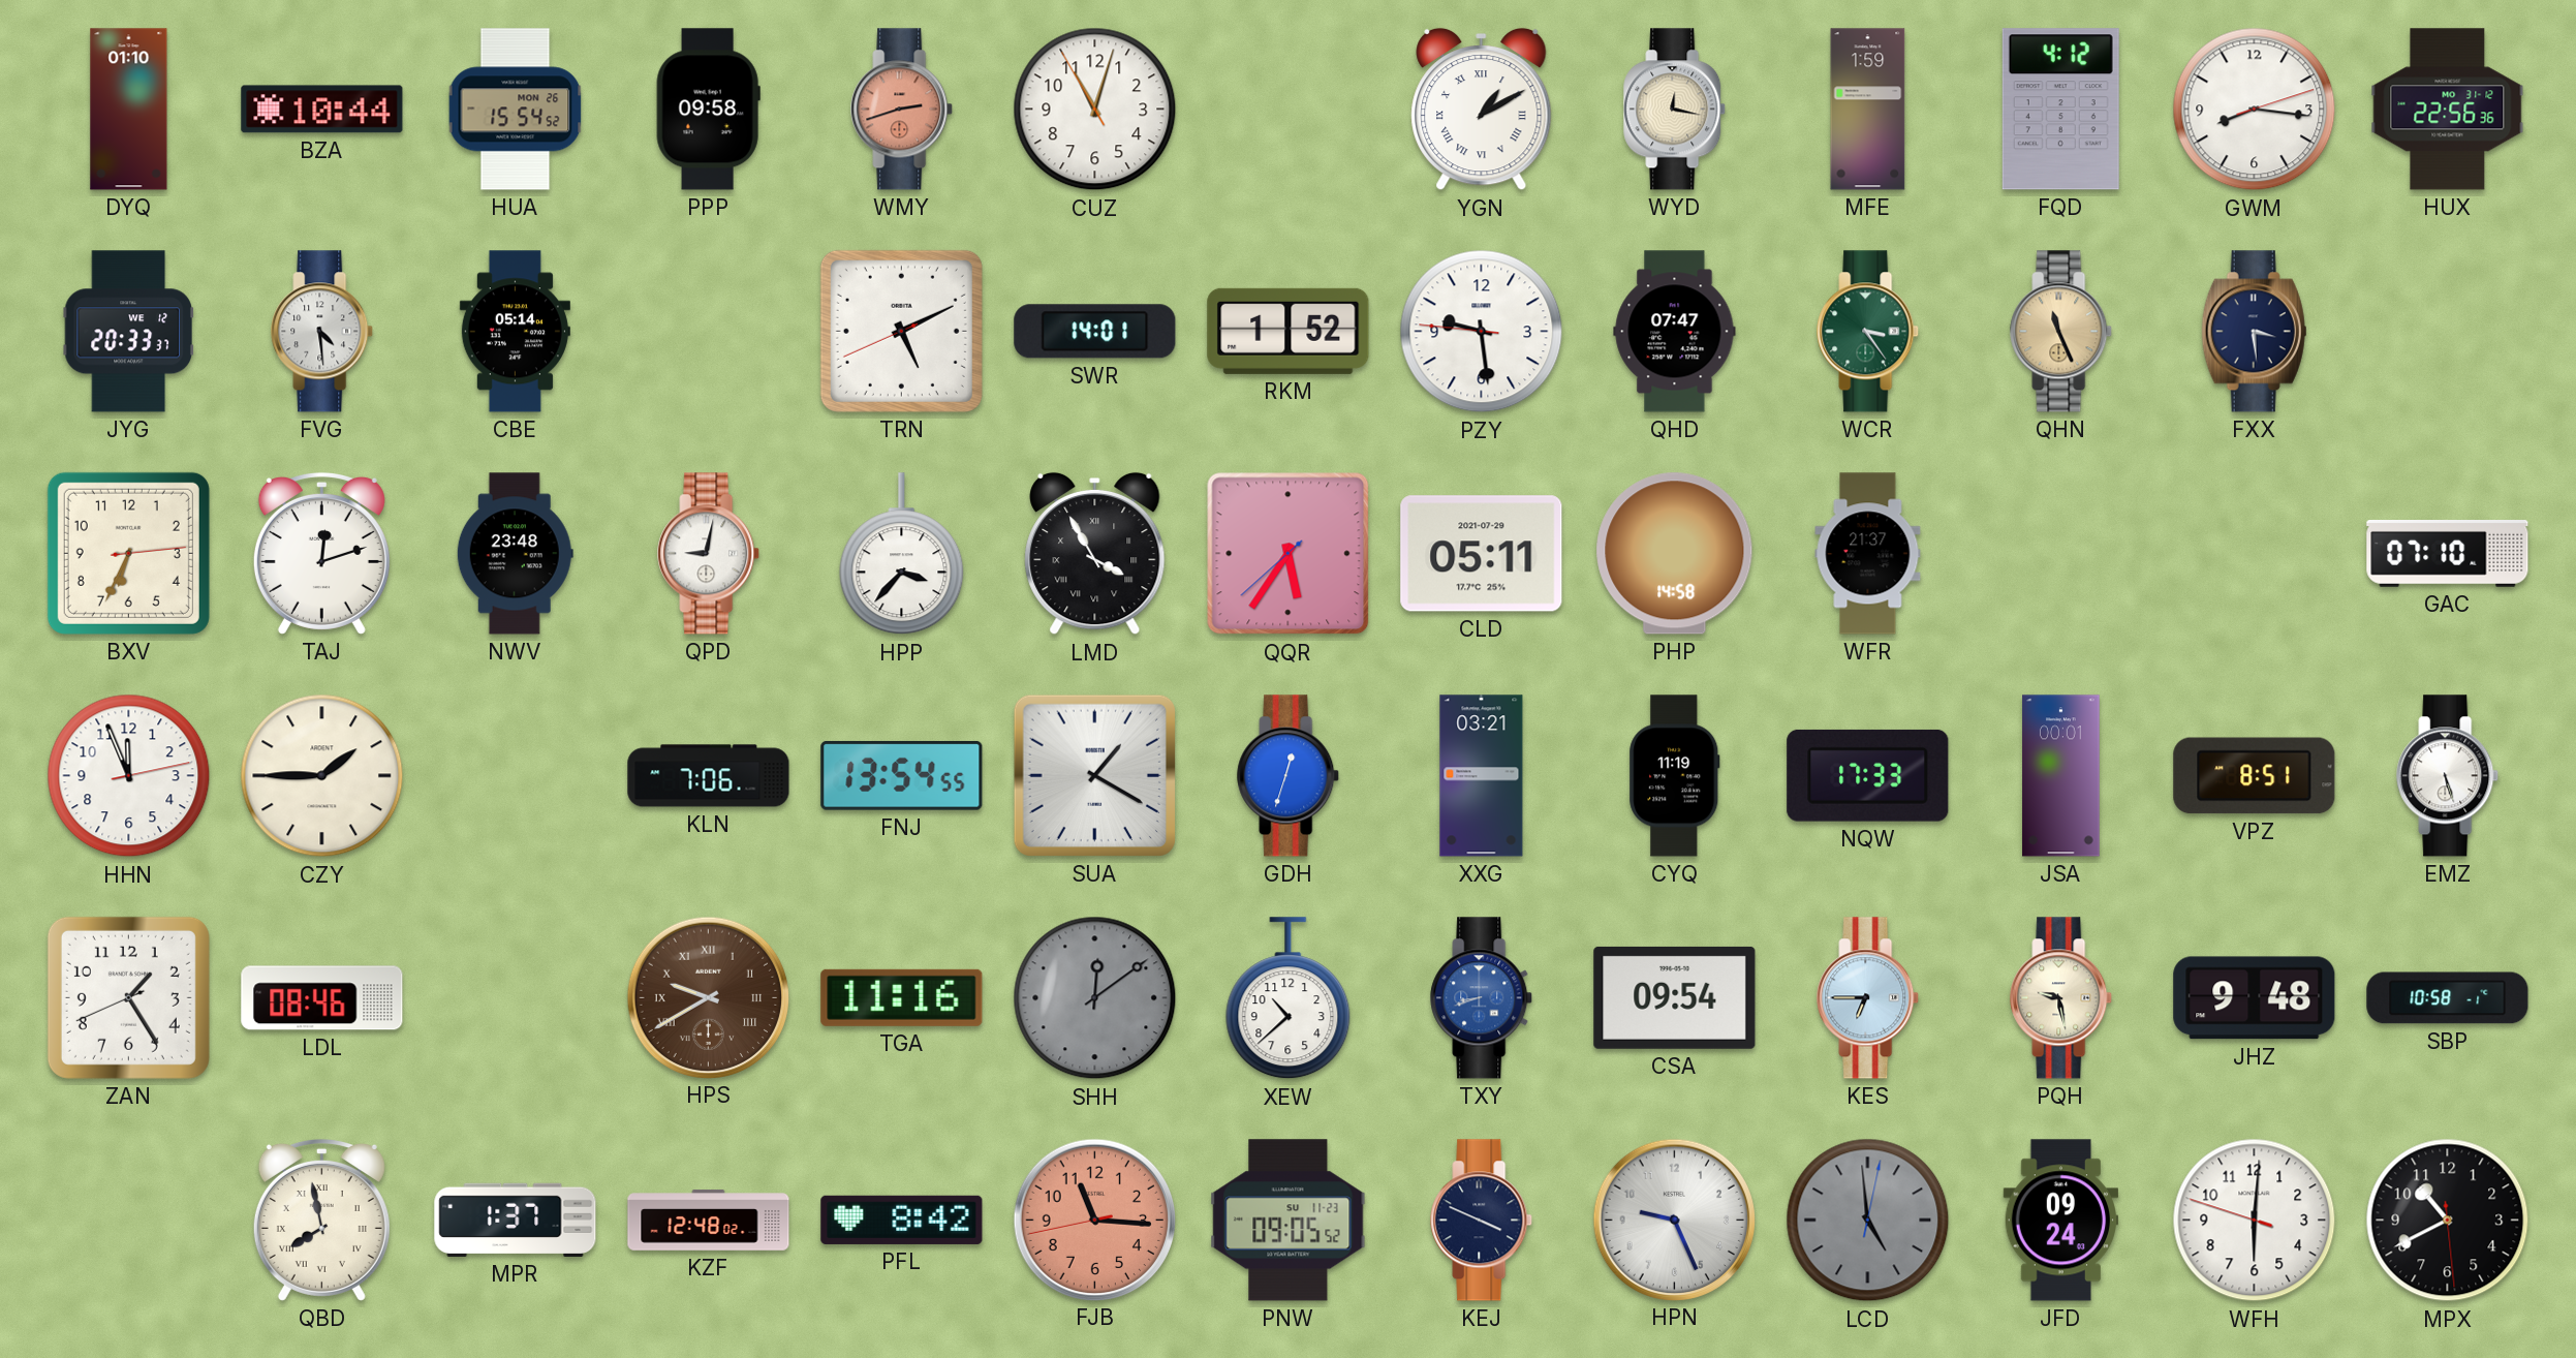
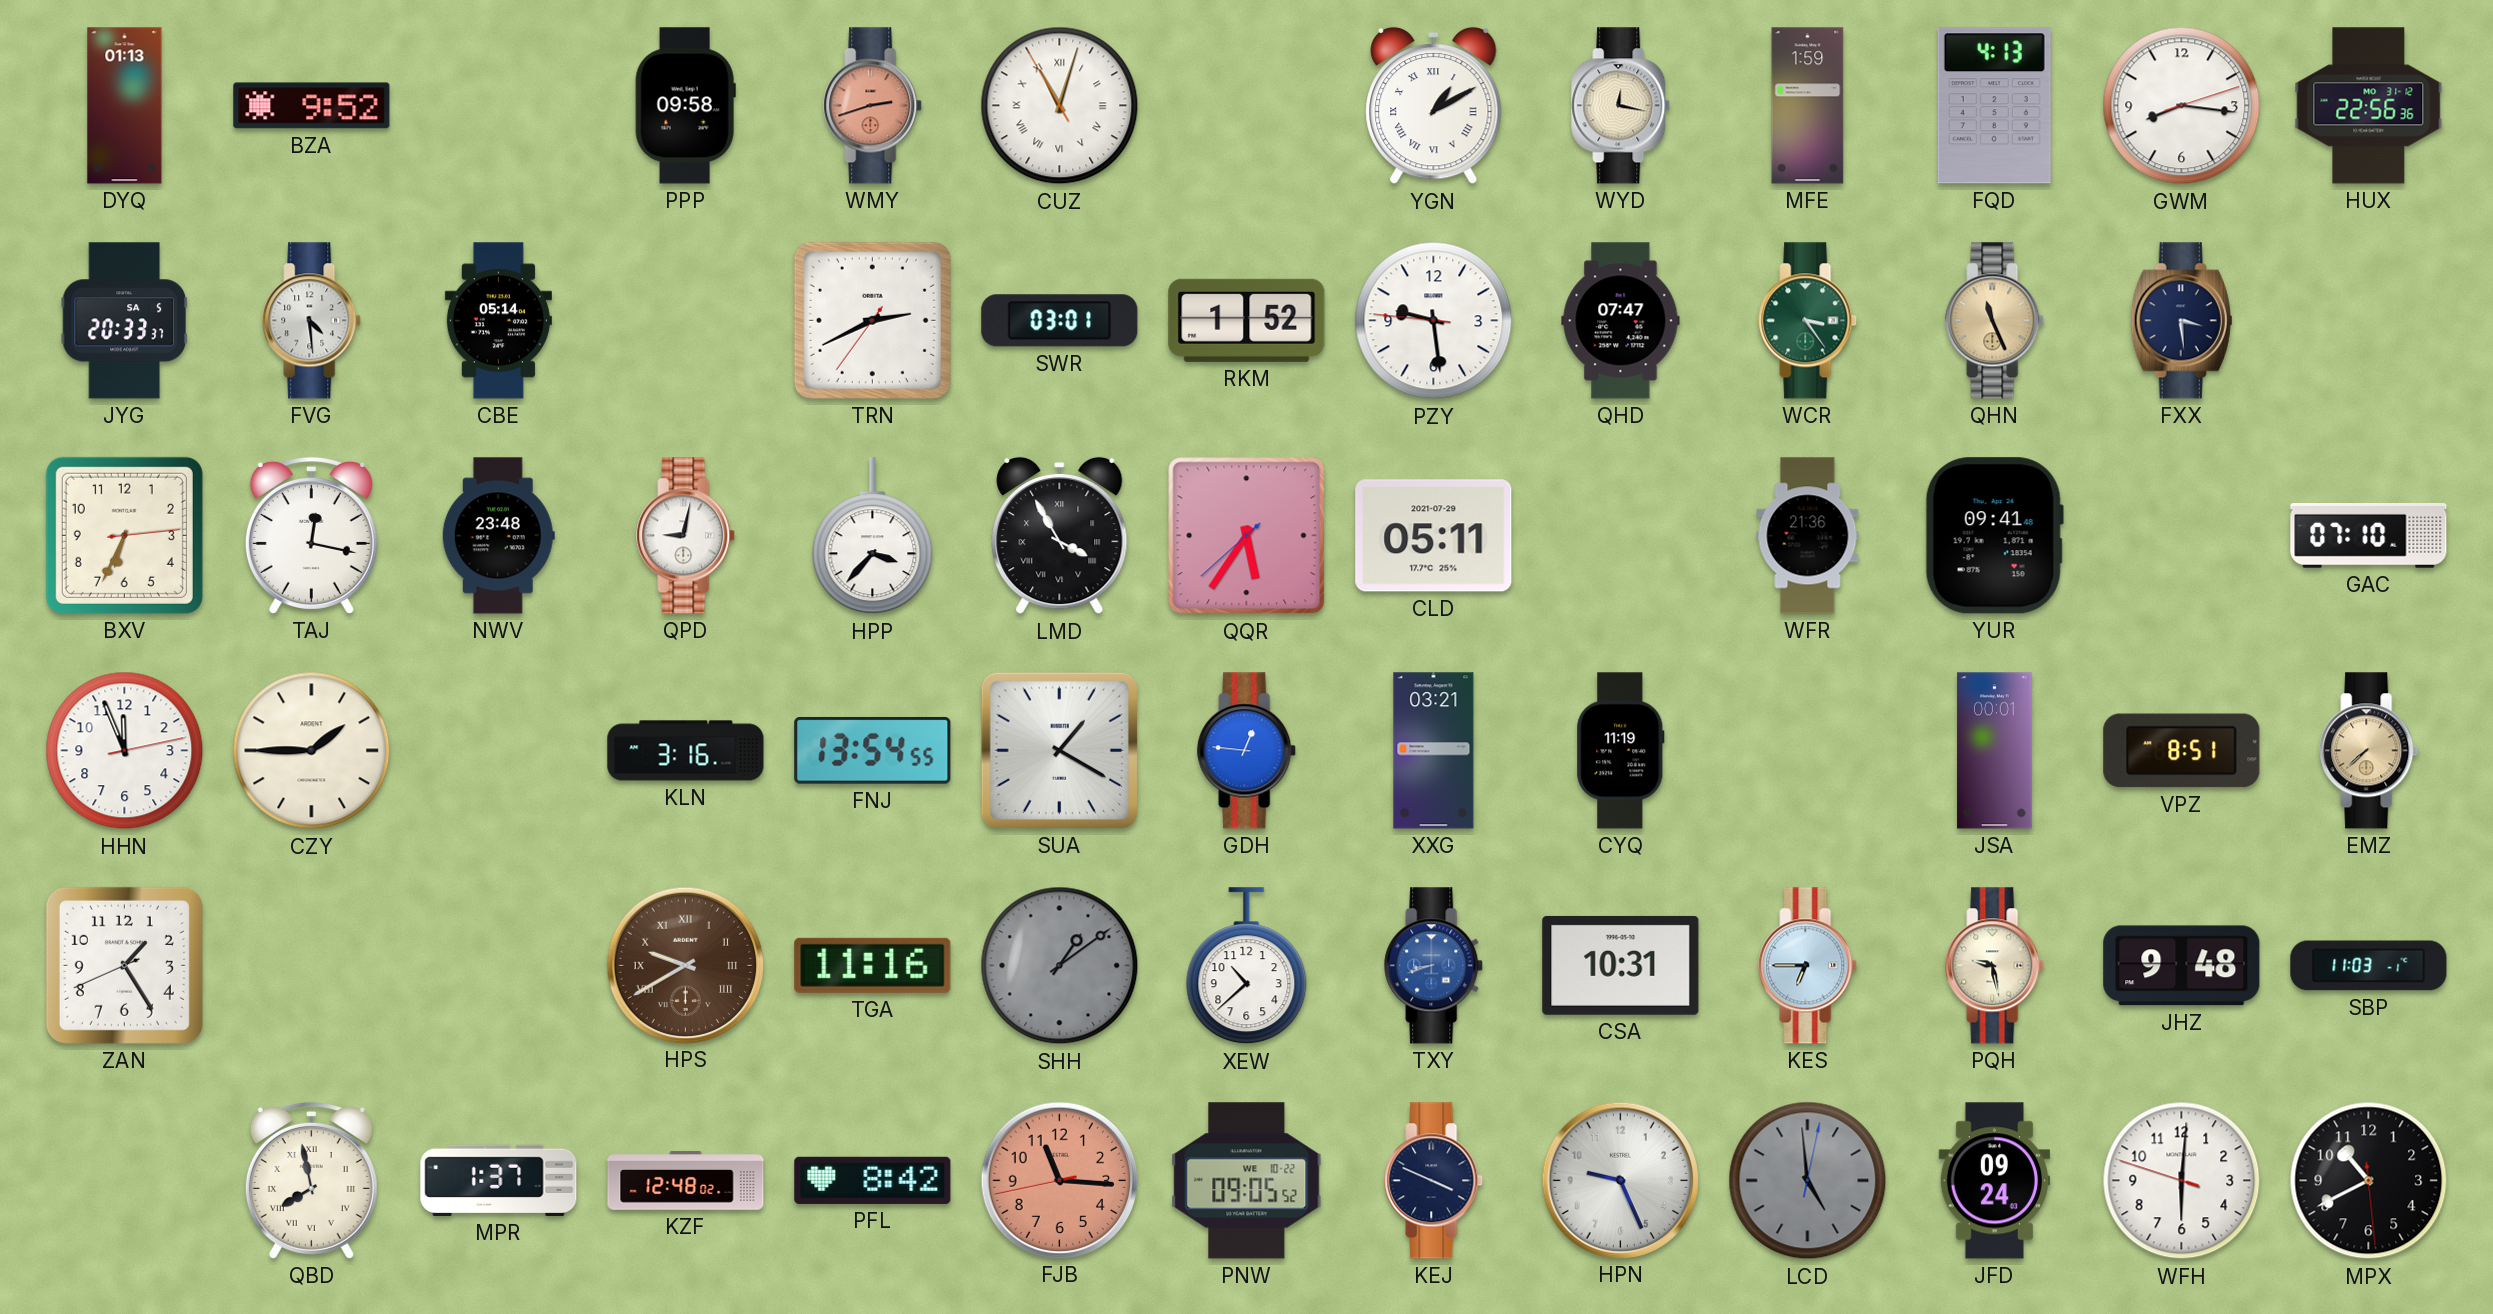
DYQ: 01:10 -> 01:13
BZA: 10:44 -> 9:52
HUA: 15:54 -> none
CUZ numerals: Arabic -> Roman
FQD: 4:12 -> 4:13
JYG date: WE 12 -> SA 5
TRN: 5:10 -> 2:40
SWR: 14:01 -> 03:01
TAJ: 12:12 -> 12:17
PHP: 14:58 -> none
WFR: 21:37 -> 21:36
YUR: none -> 09:41
KLN: 7:06 -> 3:16
GDH: 12:33 -> 12:46
NQW: 17:33 -> none
EMZ: 5:27 -> 7:38
EMZ dial: white -> champagne
LDL: 08:46 -> none
SHH: 12:09 -> 1:09
CSA: 09:54 -> 10:31
SBP: 10:58 -> 11:03
PNW date: SU 11-23 -> WE 10-22
